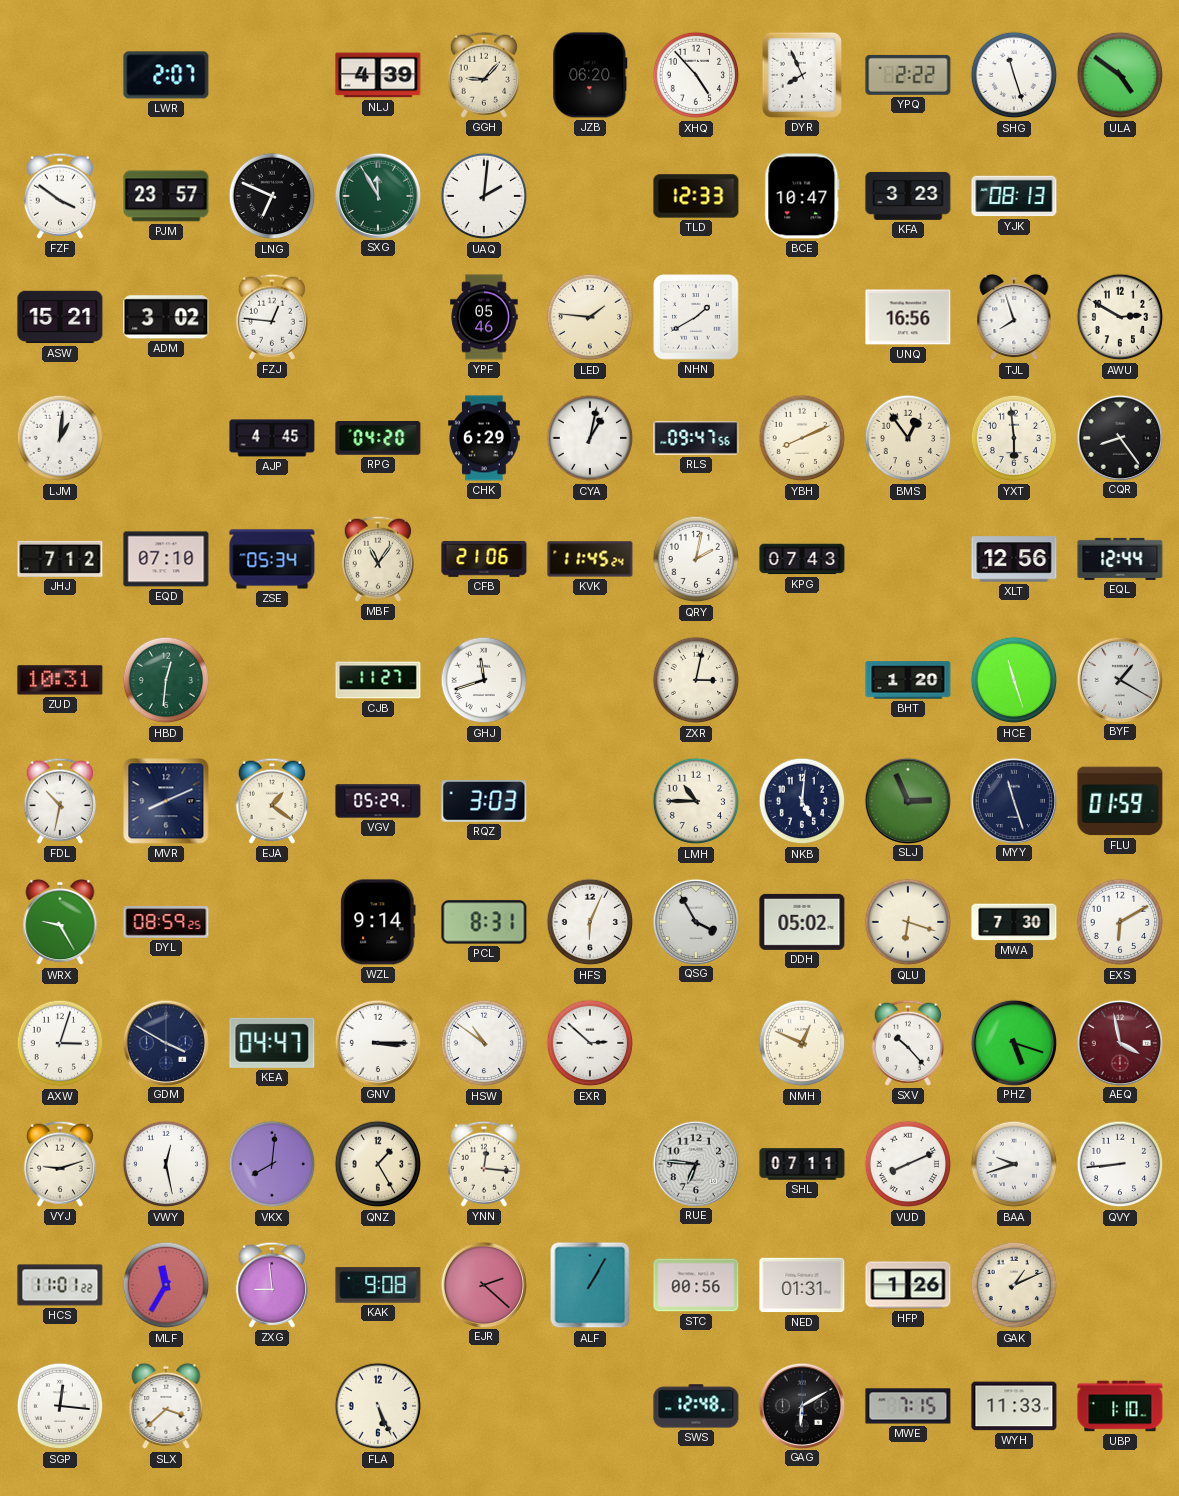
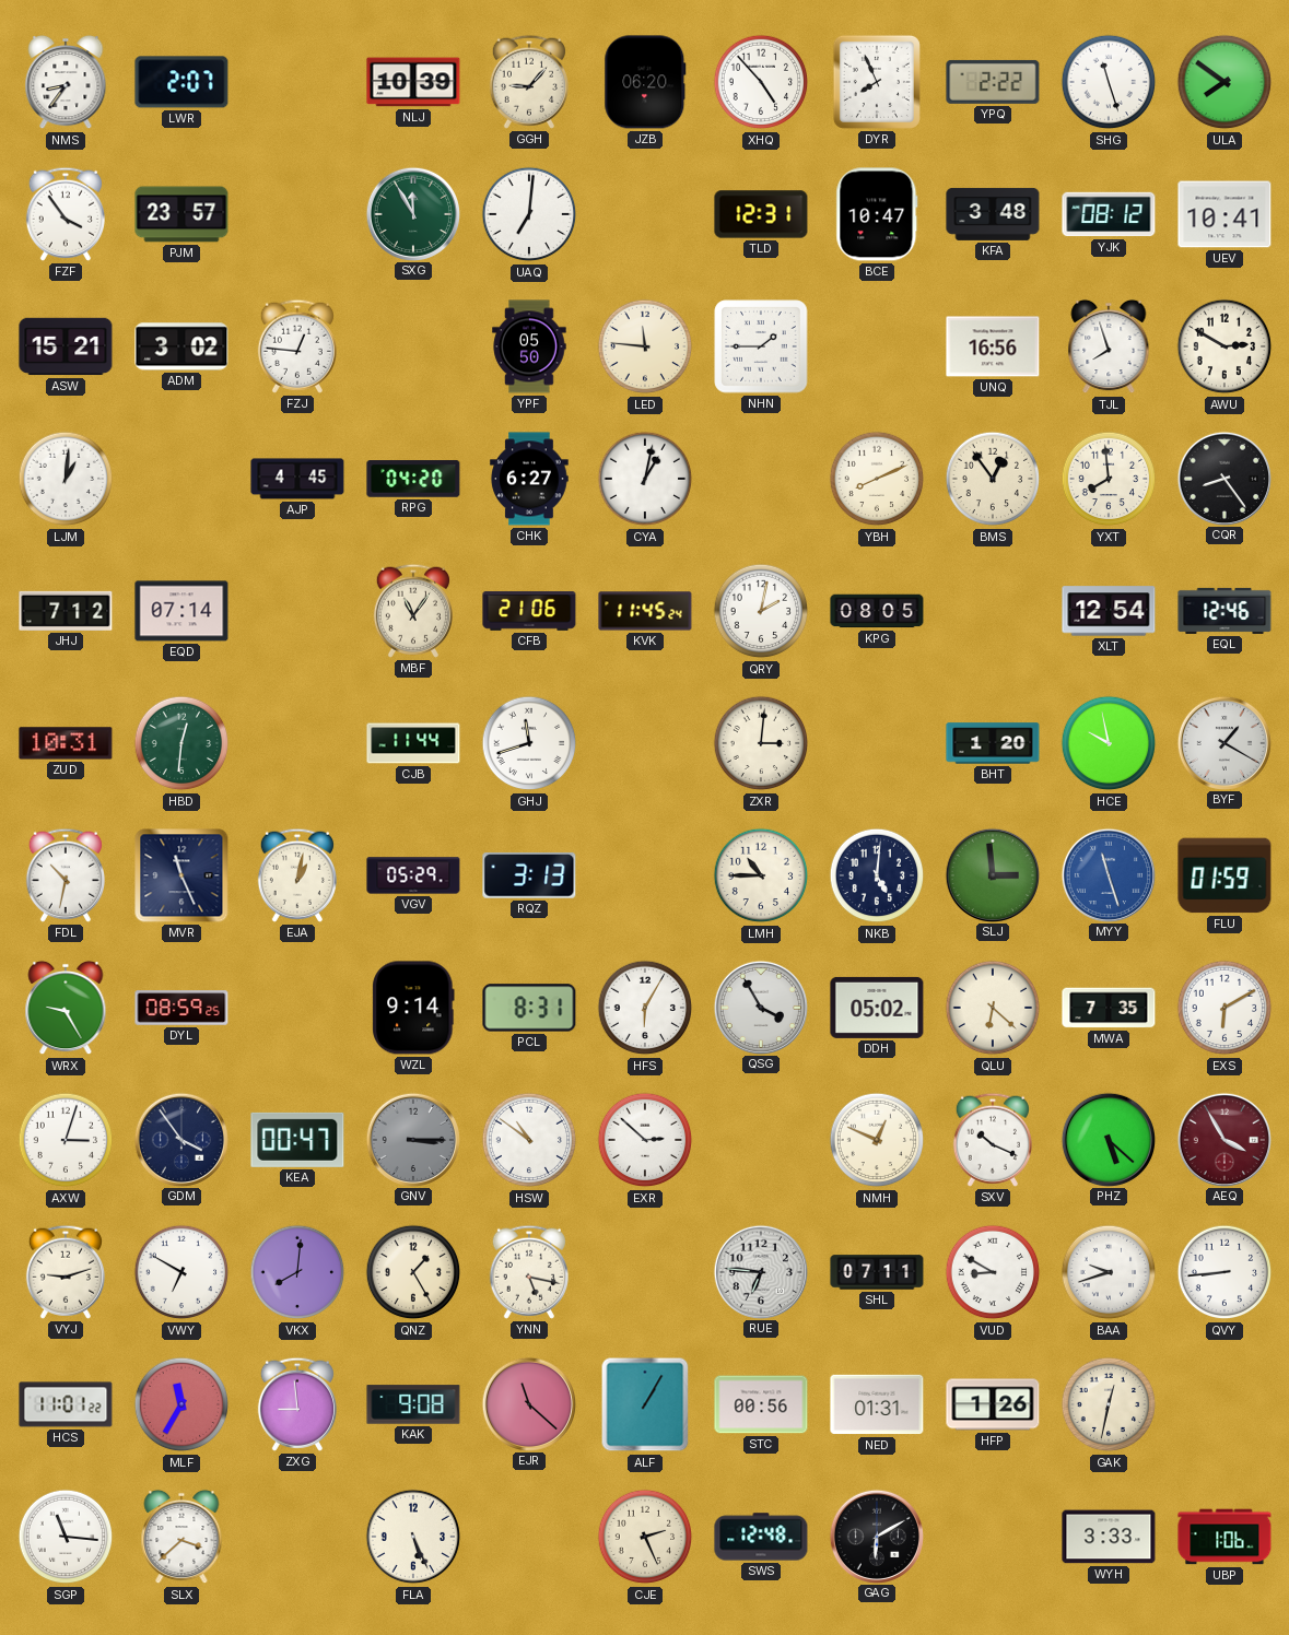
NMS: none -> 8:36
NLJ: 4:39 -> 10:39
ULA: 4:51 -> 7:51
FZF: 3:51 -> 3:54
LNG: 6:49 -> none
UAQ: 2:01 -> 7:01
TLD: 12:33 -> 12:31
KFA: 3:23 -> 3:48
YJK: 08:13 -> 08:12
UEV: none -> 10:41
YPF: 05:46 -> 05:50
LED: 1:46 -> 11:46
NHN: 1:40 -> 1:45
CHK: 6:29 -> 6:27
RLS: 09:47 -> none
YXT: 5:59 -> 7:59
EQD: 07:10 -> 07:14
ZSE: 05:34 -> none
KPG: 07:43 -> 08:05
XLT: 12:56 -> 12:54
EQL: 12:44 -> 12:46
CJB: 11:27 -> 11:44
ZXR: 3:02 -> 3:01
HCE: 11:27 -> 9:58
MVR: 8:11 -> 11:26
EJA: 1:21 -> 1:02
RQZ: 3:03 -> 3:13
SLJ: 2:56 -> 2:59
MYY dial: navy -> blue
HFS: 6:04 -> 6:05
QLU: 6:18 -> 6:22
MWA: 7:30 -> 7:35
GDM: 3:50 -> 3:54
KEA: 04:47 -> 00:47
GNV dial: white -> grey
SXV: 10:23 -> 10:19
PHZ: 5:18 -> 5:22
AEQ: 3:58 -> 3:55
VWY: 12:28 -> 6:50
YNN: 12:16 -> 5:17
VUD: 8:11 -> 8:50
EJR: 2:22 -> 11:22
GAK: 1:11 -> 12:32
SGP: 12:16 -> 11:16
CJE: none -> 2:26
MWE: 7:15 -> none
WYH: 11:33 -> 3:33
UBP: 1:10 -> 1:06
